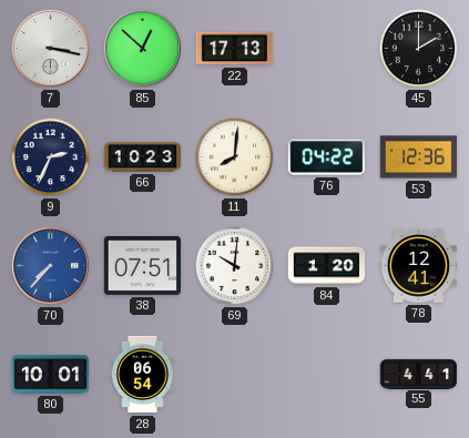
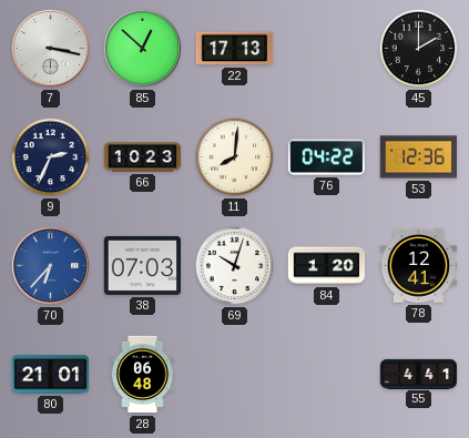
70: 7:37 -> 6:37
38: 07:51 -> 07:03
69: 10:01 -> 10:03
80: 10:01 -> 21:01
28: 06:54 -> 06:48
